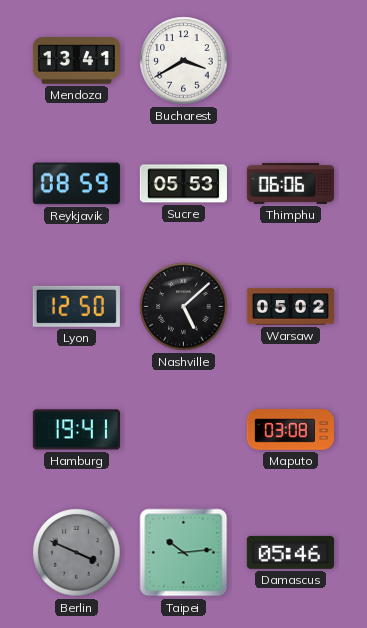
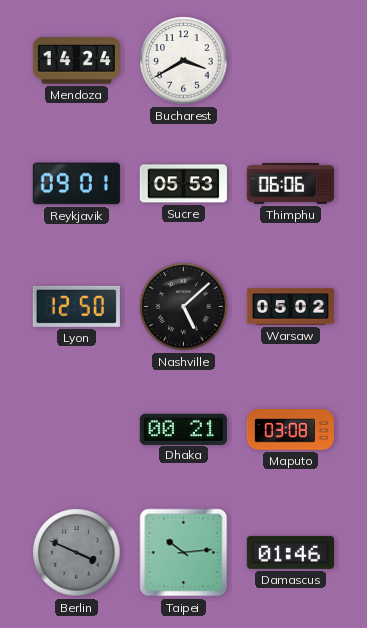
Mendoza: 13:41 -> 14:24
Reykjavik: 08:59 -> 09:01
Hamburg: 19:41 -> none
Dhaka: none -> 00:21
Damascus: 05:46 -> 01:46
